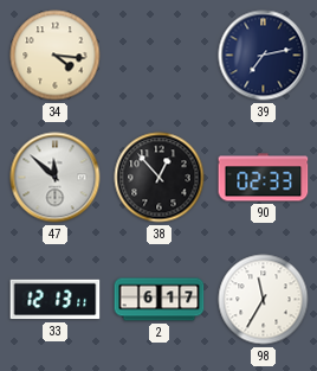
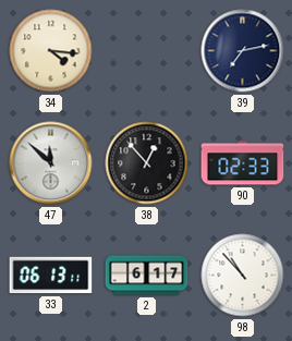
33: 12:13 -> 06:13
98: 11:35 -> 10:53
